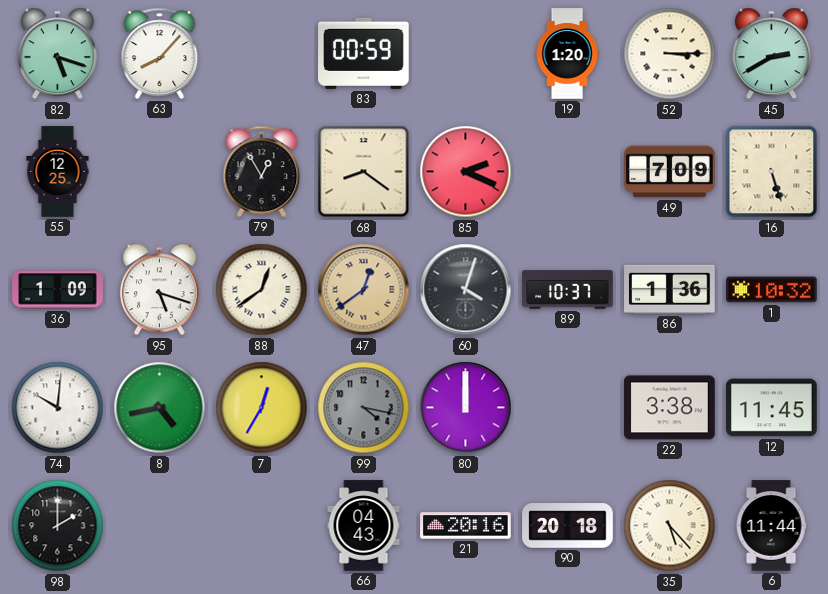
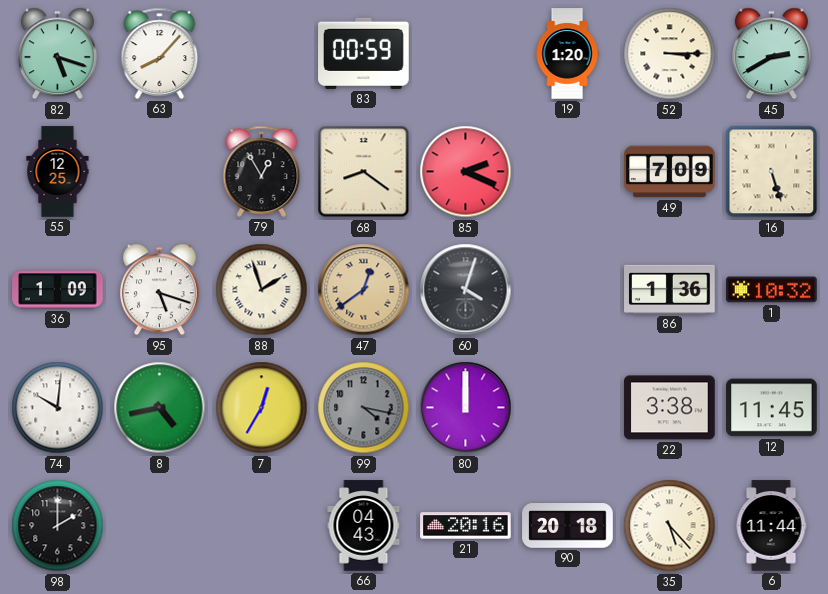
88: 12:39 -> 1:57
89: 10:37 -> none
